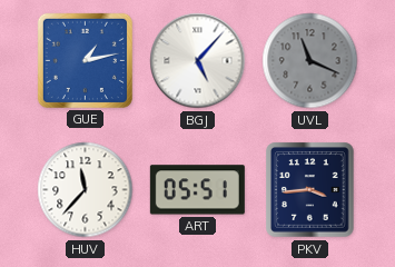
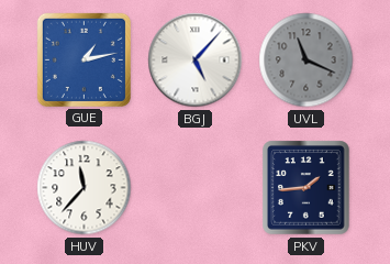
ART: 05:51 -> none
PKV: 3:44 -> 1:44
